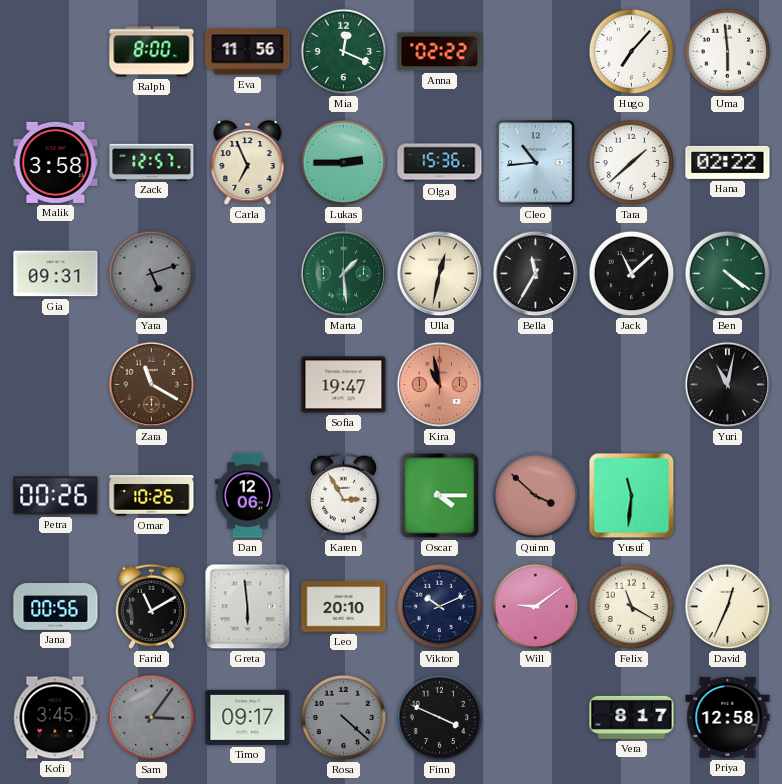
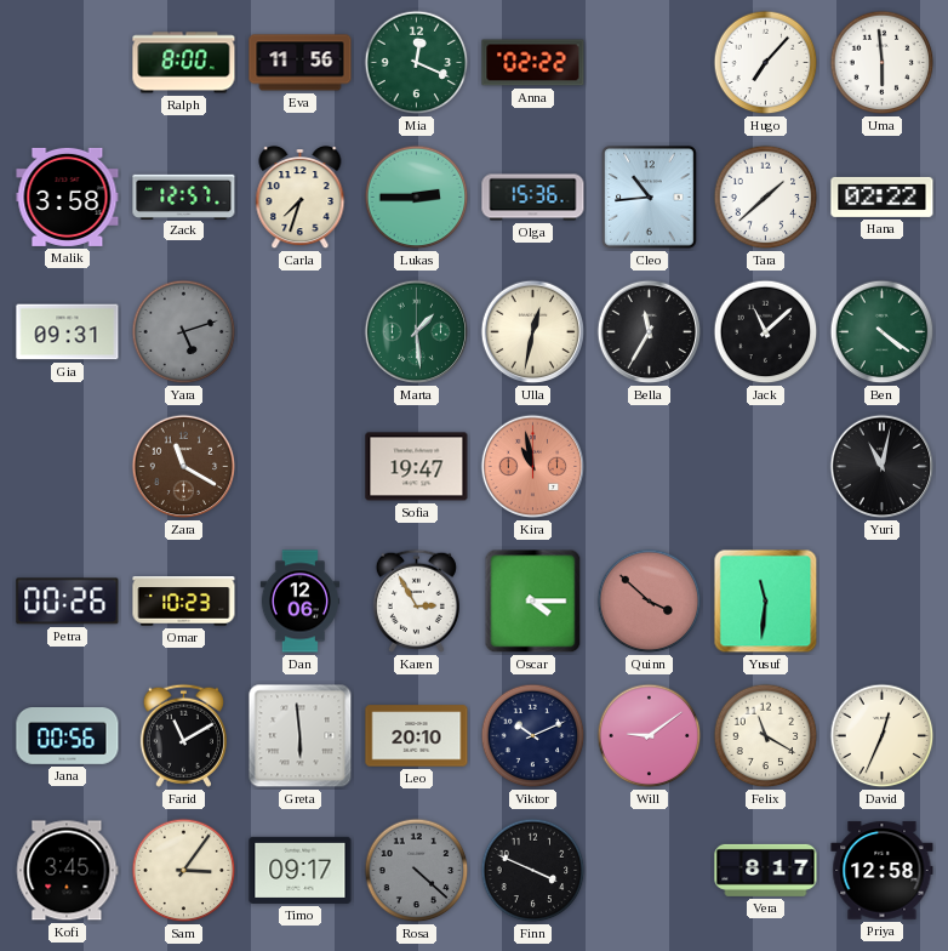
Carla: 6:56 -> 7:33
Omar: 10:26 -> 10:23
Sam dial: grey -> cream
